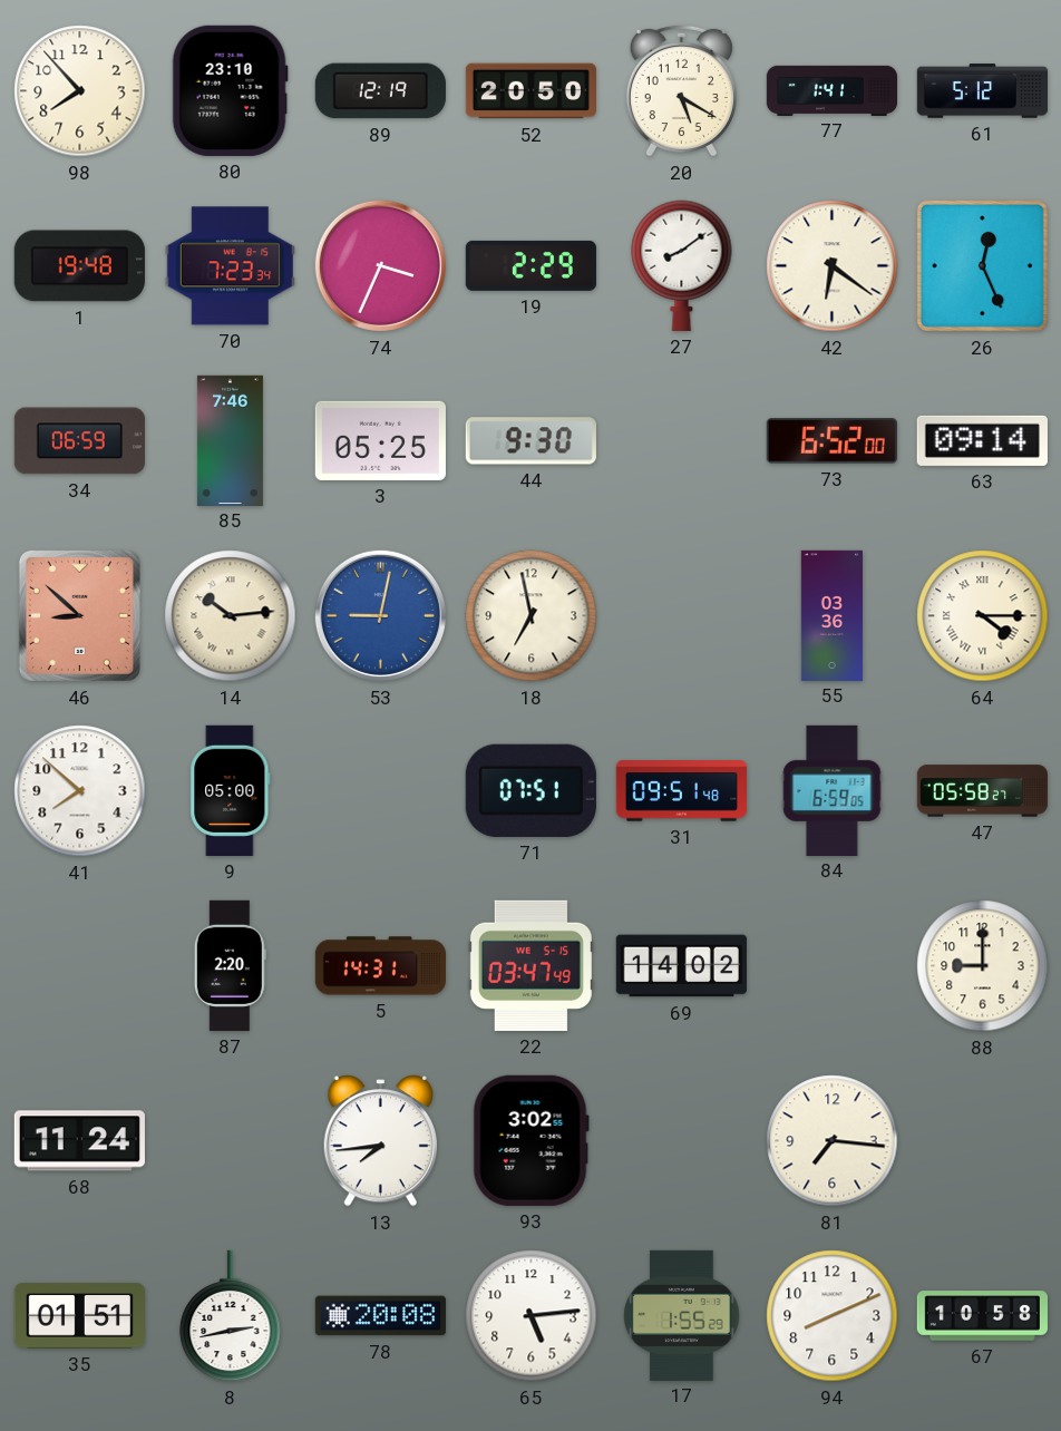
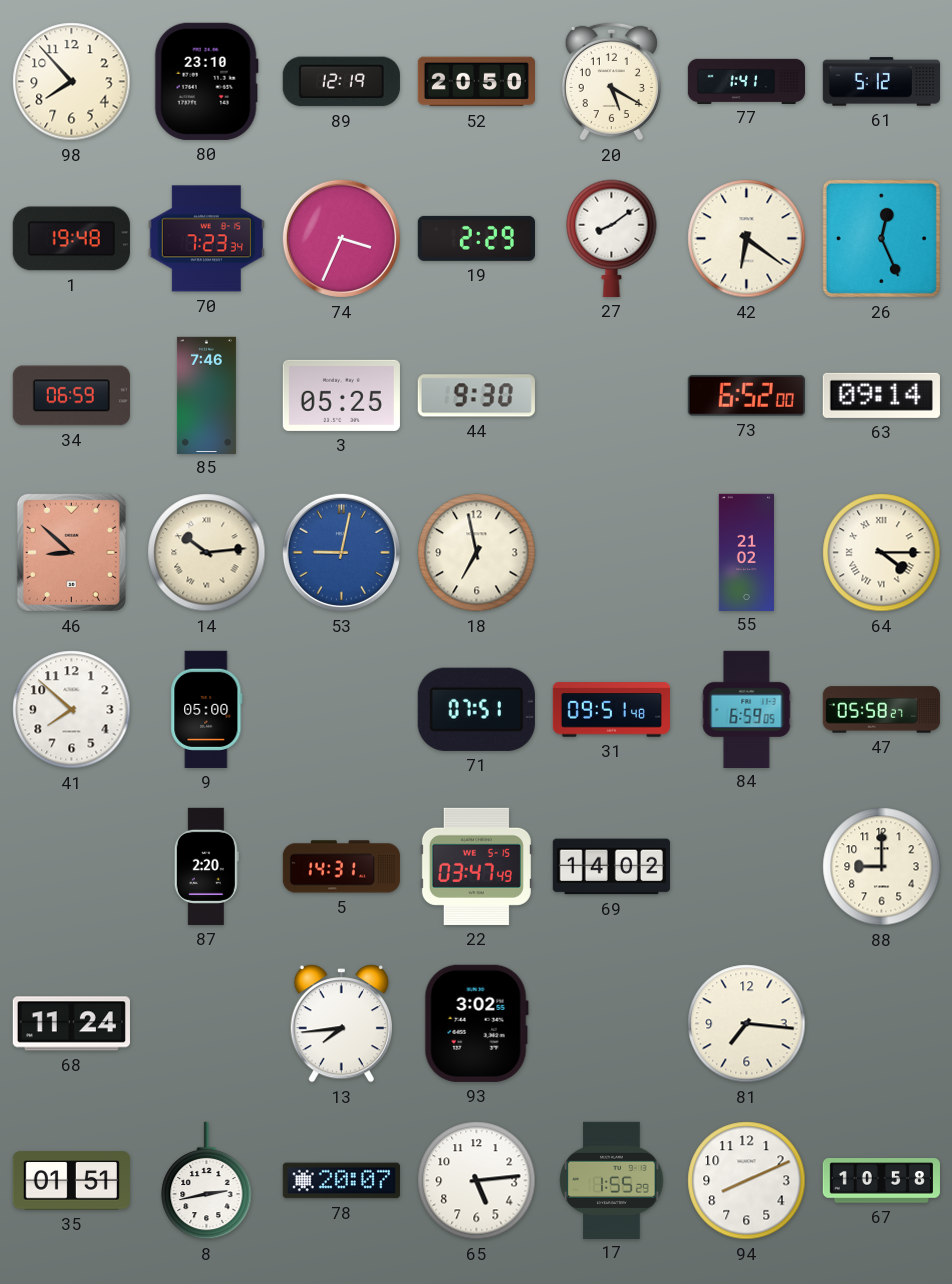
55: 03:36 -> 21:02
78: 20:08 -> 20:07
